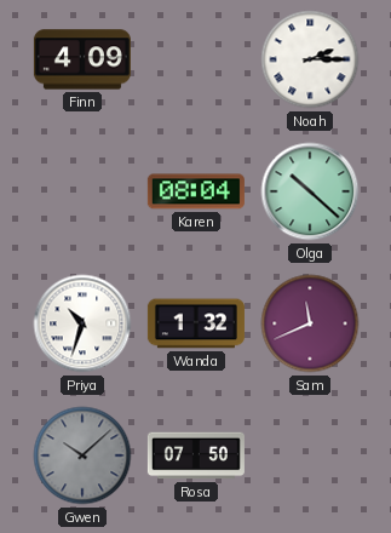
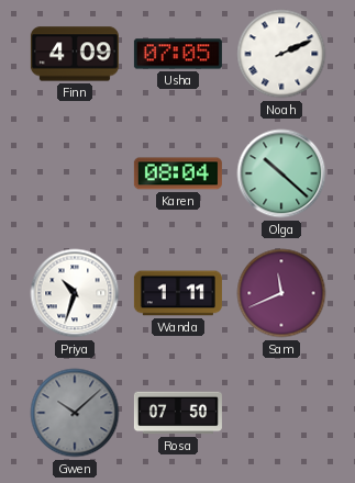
Usha: none -> 07:05
Noah: 2:15 -> 2:11
Wanda: 1:32 -> 1:11
